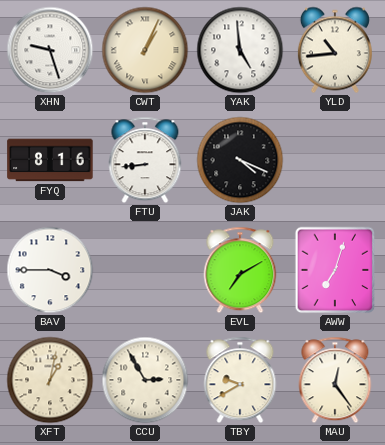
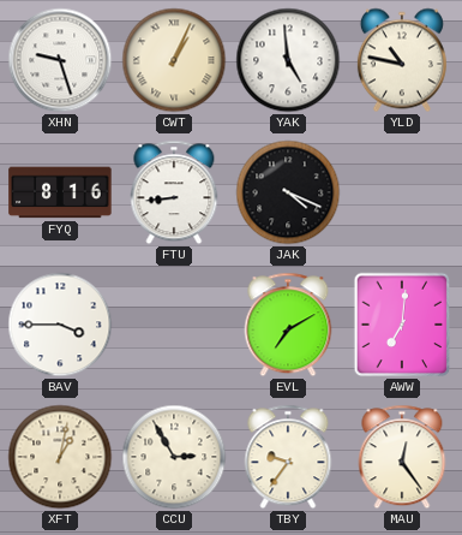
YLD: 10:44 -> 10:47
AWW: 7:03 -> 7:01
TBY: 9:40 -> 9:36
